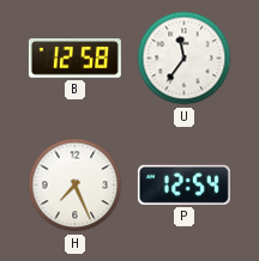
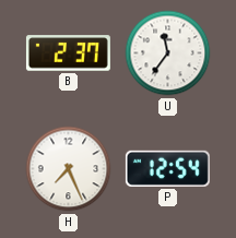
B: 12:58 -> 2:37
